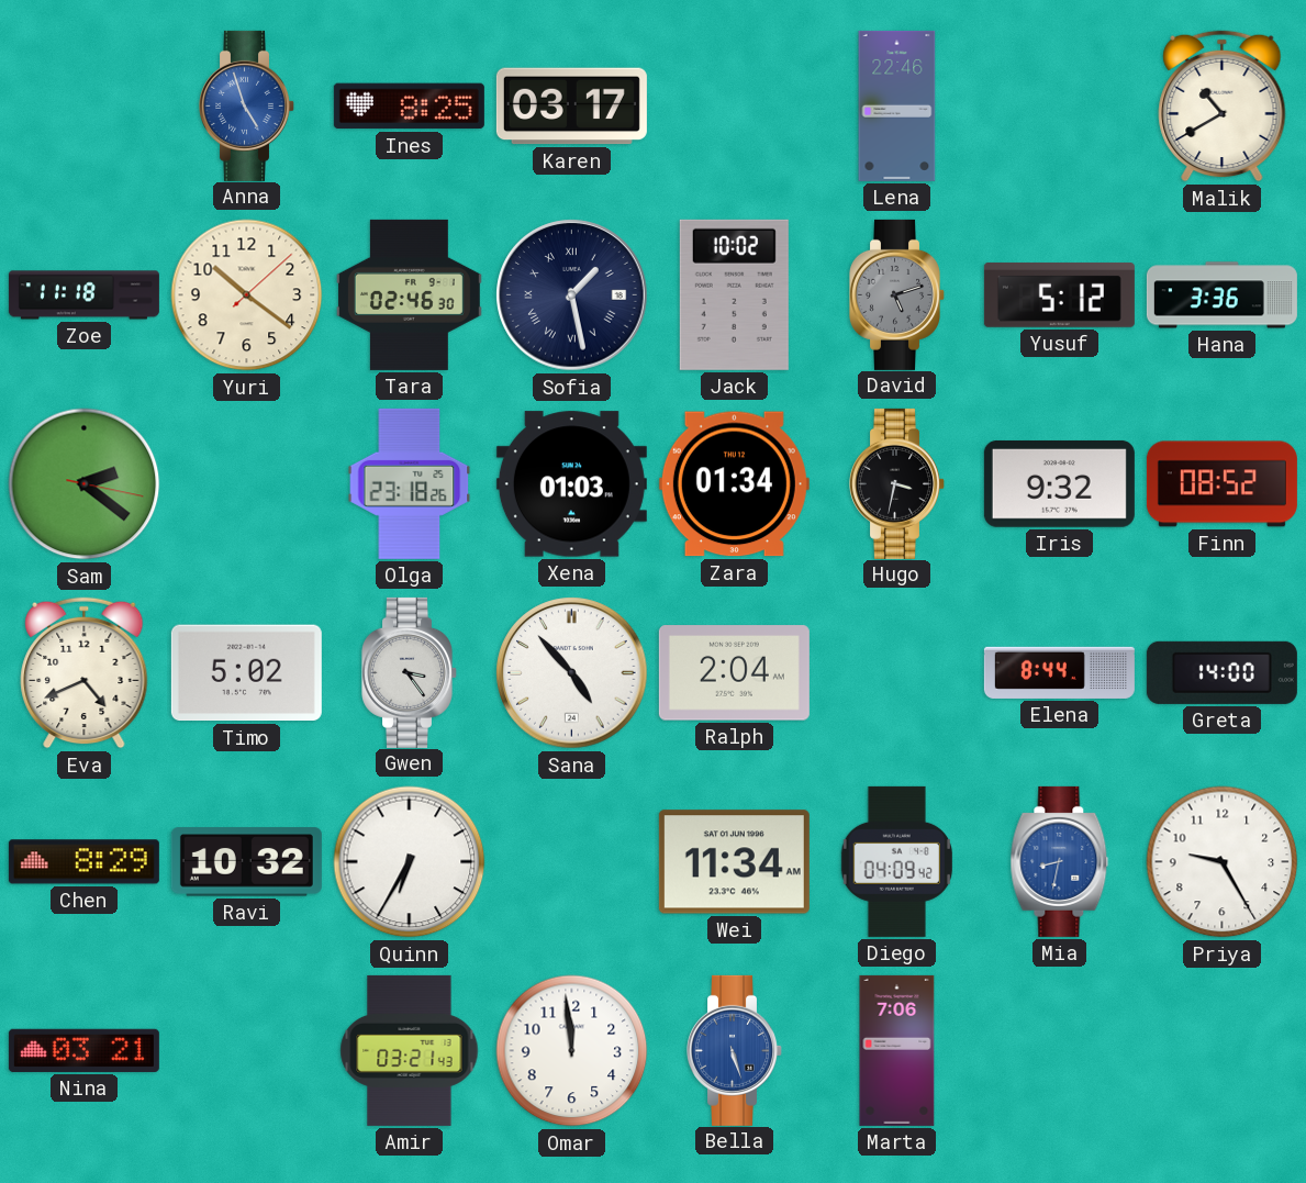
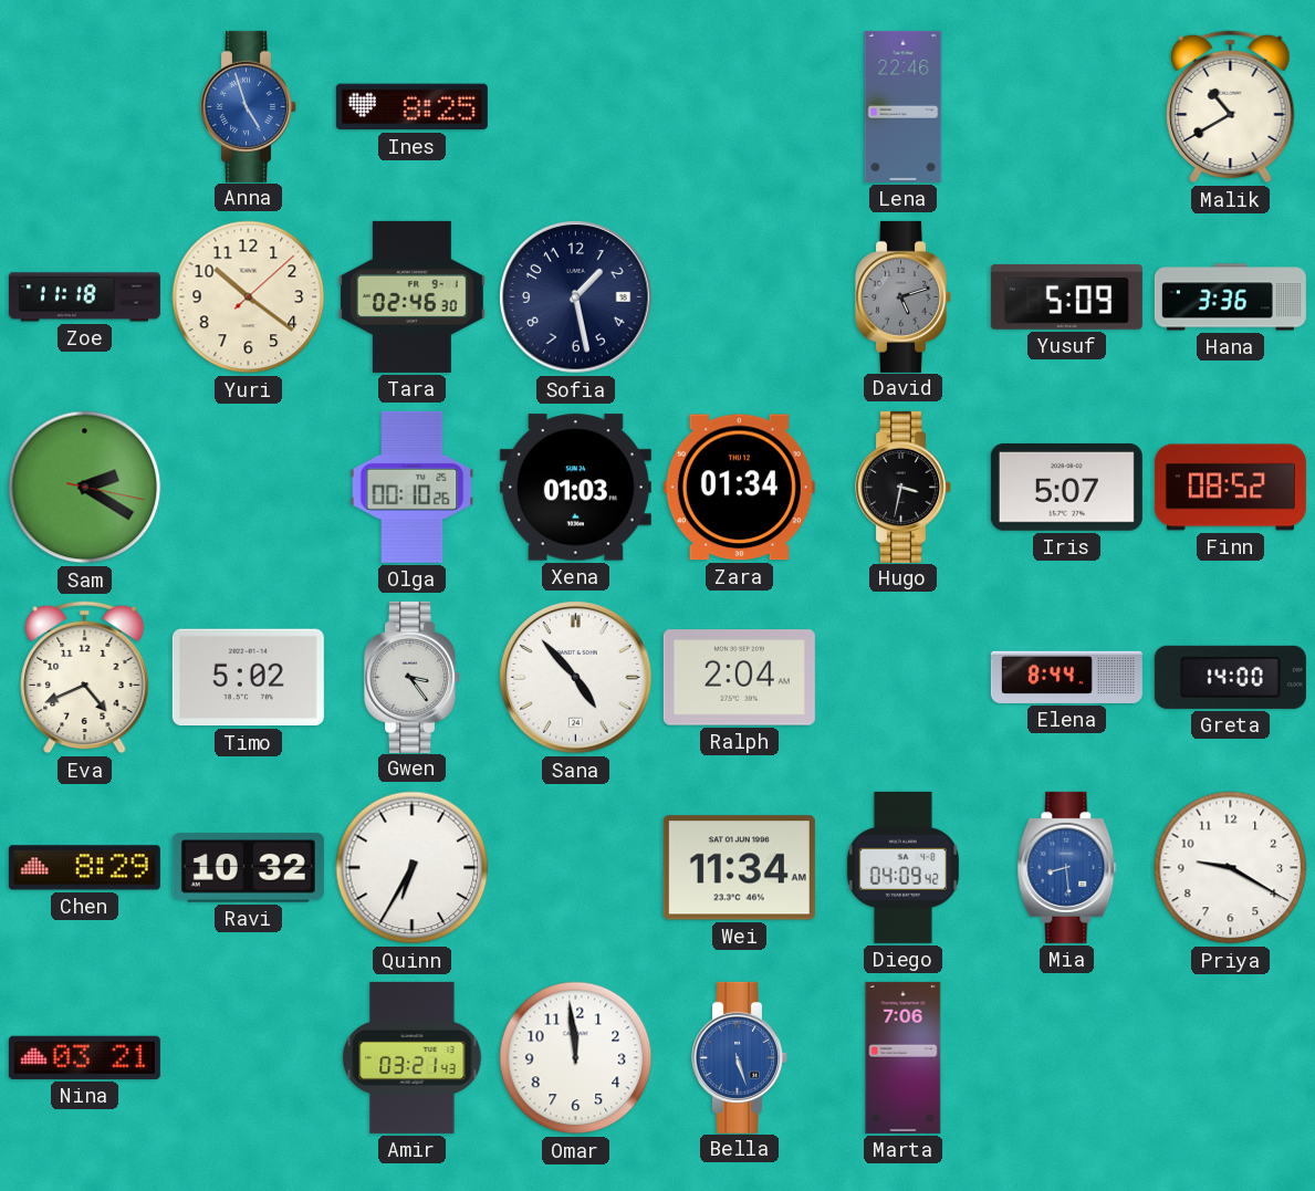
Karen: 03:17 -> none
Sofia numerals: Roman -> Arabic
Jack: 10:02 -> none
Yusuf: 5:12 -> 5:09
Sam: 2:21 -> 2:20
Olga: 23:18 -> 00:10
Iris: 9:32 -> 5:07
Mia: 8:32 -> 8:29
Priya: 9:25 -> 9:20
